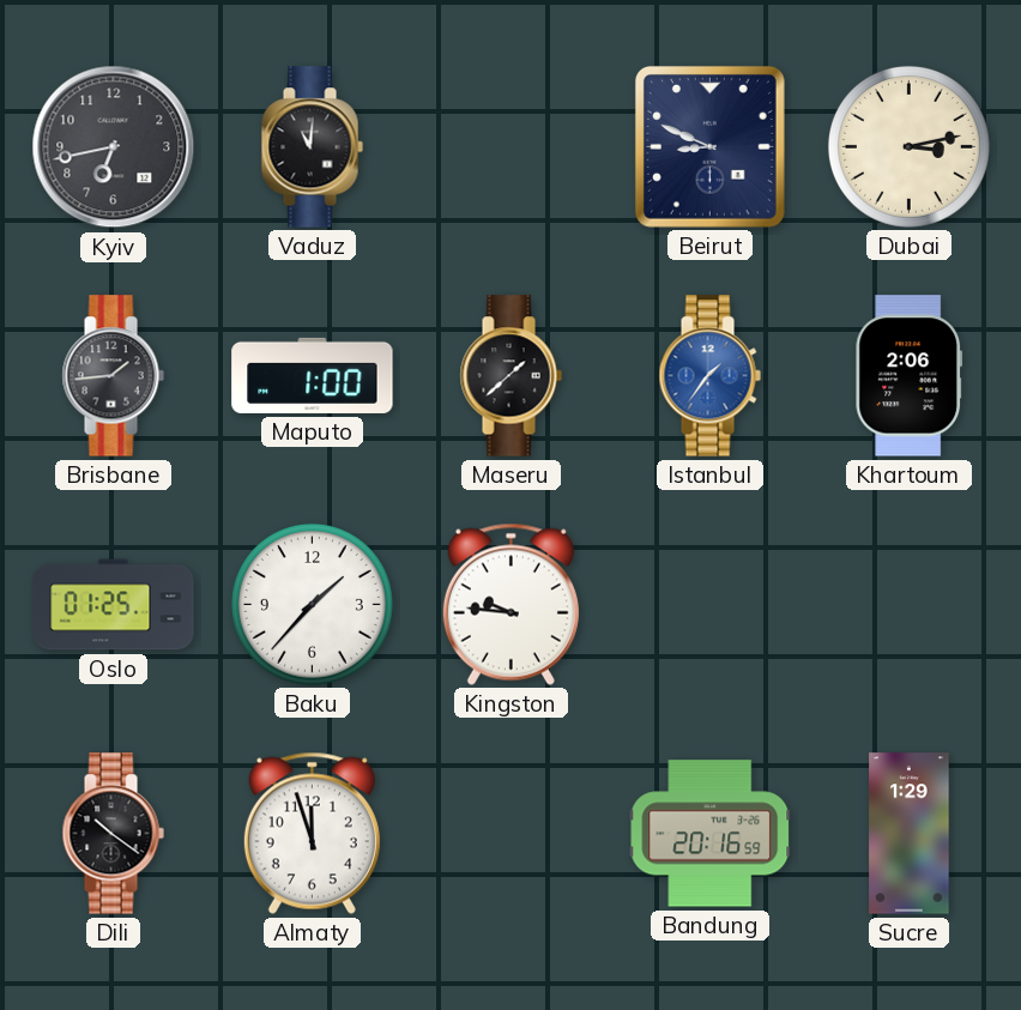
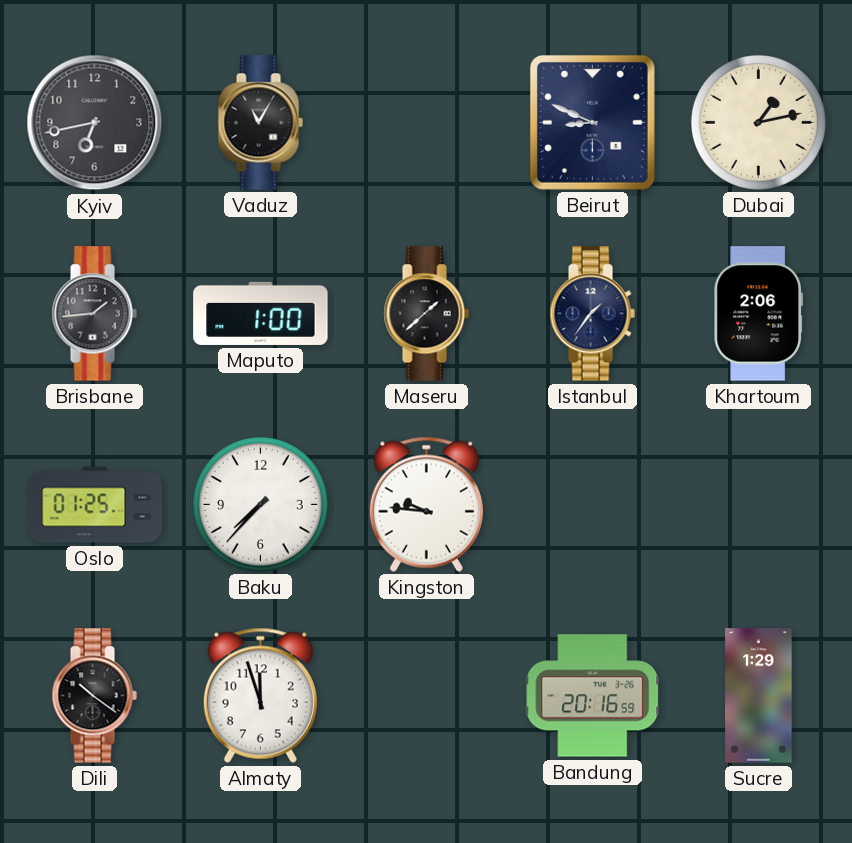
Vaduz: 11:01 -> 11:05
Dubai: 3:13 -> 1:13
Istanbul dial: blue -> navy
Baku: 1:37 -> 7:37
